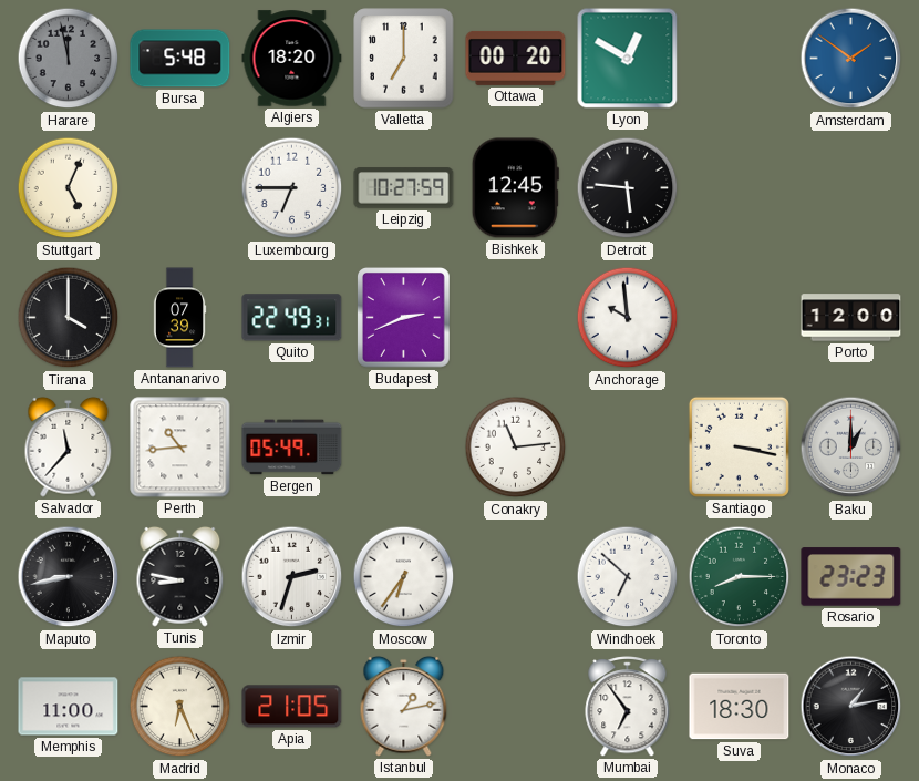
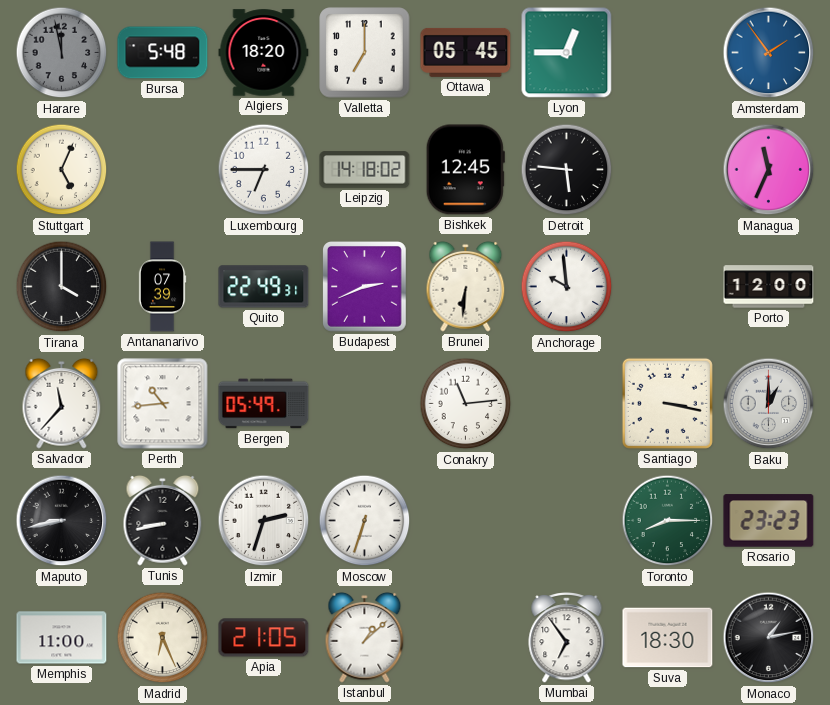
Ottawa: 00:20 -> 05:45
Lyon: 12:50 -> 12:45
Amsterdam: 1:51 -> 1:54
Leipzig: 10:27 -> 14:18
Managua: none -> 11:34
Brunei: none -> 6:31
Tunis: 8:47 -> 8:43
Moscow: 6:36 -> 6:33
Windhoek: 6:52 -> none
Istanbul: 1:13 -> 1:08
